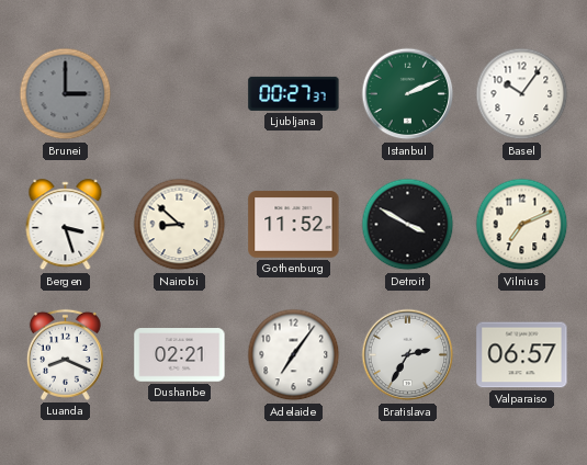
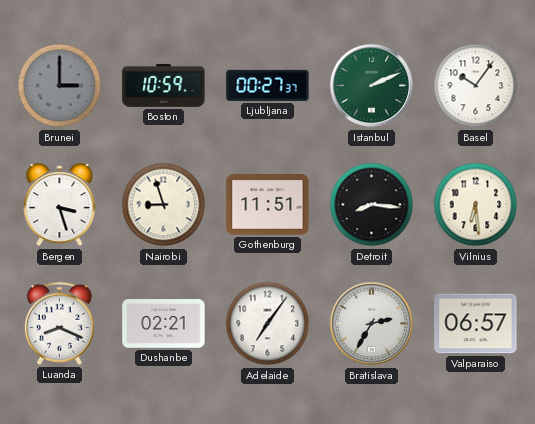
Boston: none -> 10:59
Nairobi: 8:52 -> 8:57
Gothenburg: 11:52 -> 11:51
Detroit: 3:50 -> 8:16
Vilnius: 7:11 -> 6:29
